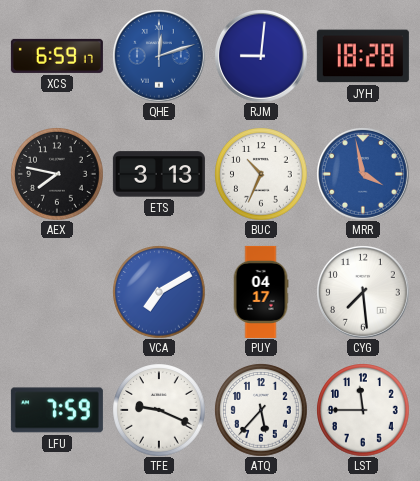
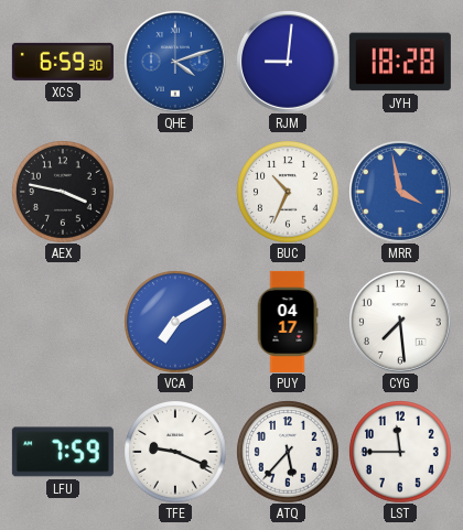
XCS: 6:59:17 -> 6:59:30
QHE: 12:12 -> 4:12
AEX: 7:47 -> 3:47
ETS: 3:13 -> none
